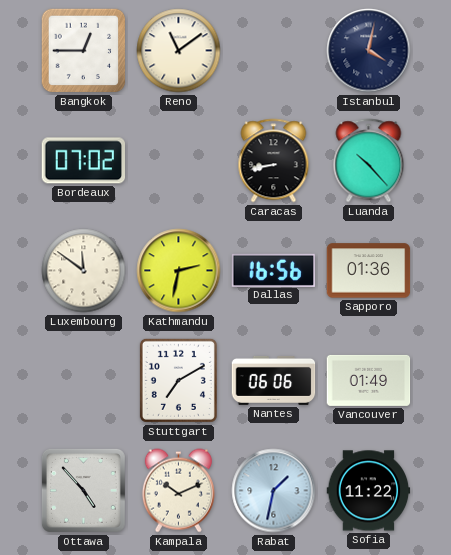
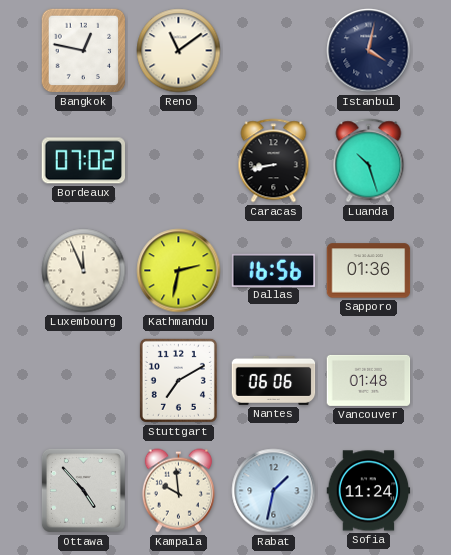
Bangkok: 12:45 -> 12:47
Luanda: 10:23 -> 10:27
Luxembourg: 11:51 -> 11:56
Vancouver: 01:49 -> 01:48
Kampala: 10:11 -> 9:59
Sofia: 11:22 -> 11:24
